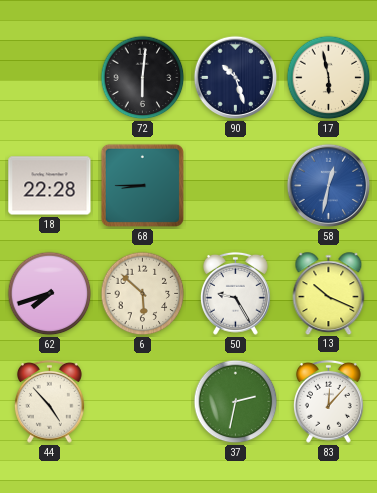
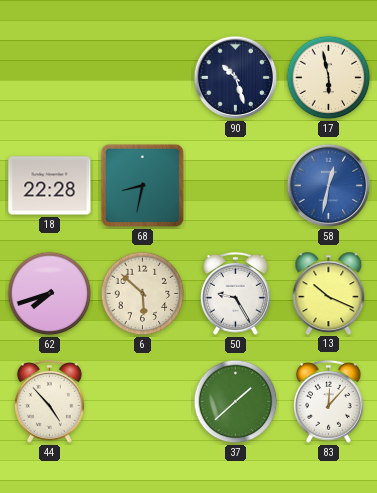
72: 6:01 -> none
68: 8:45 -> 8:32
37: 2:32 -> 1:38
